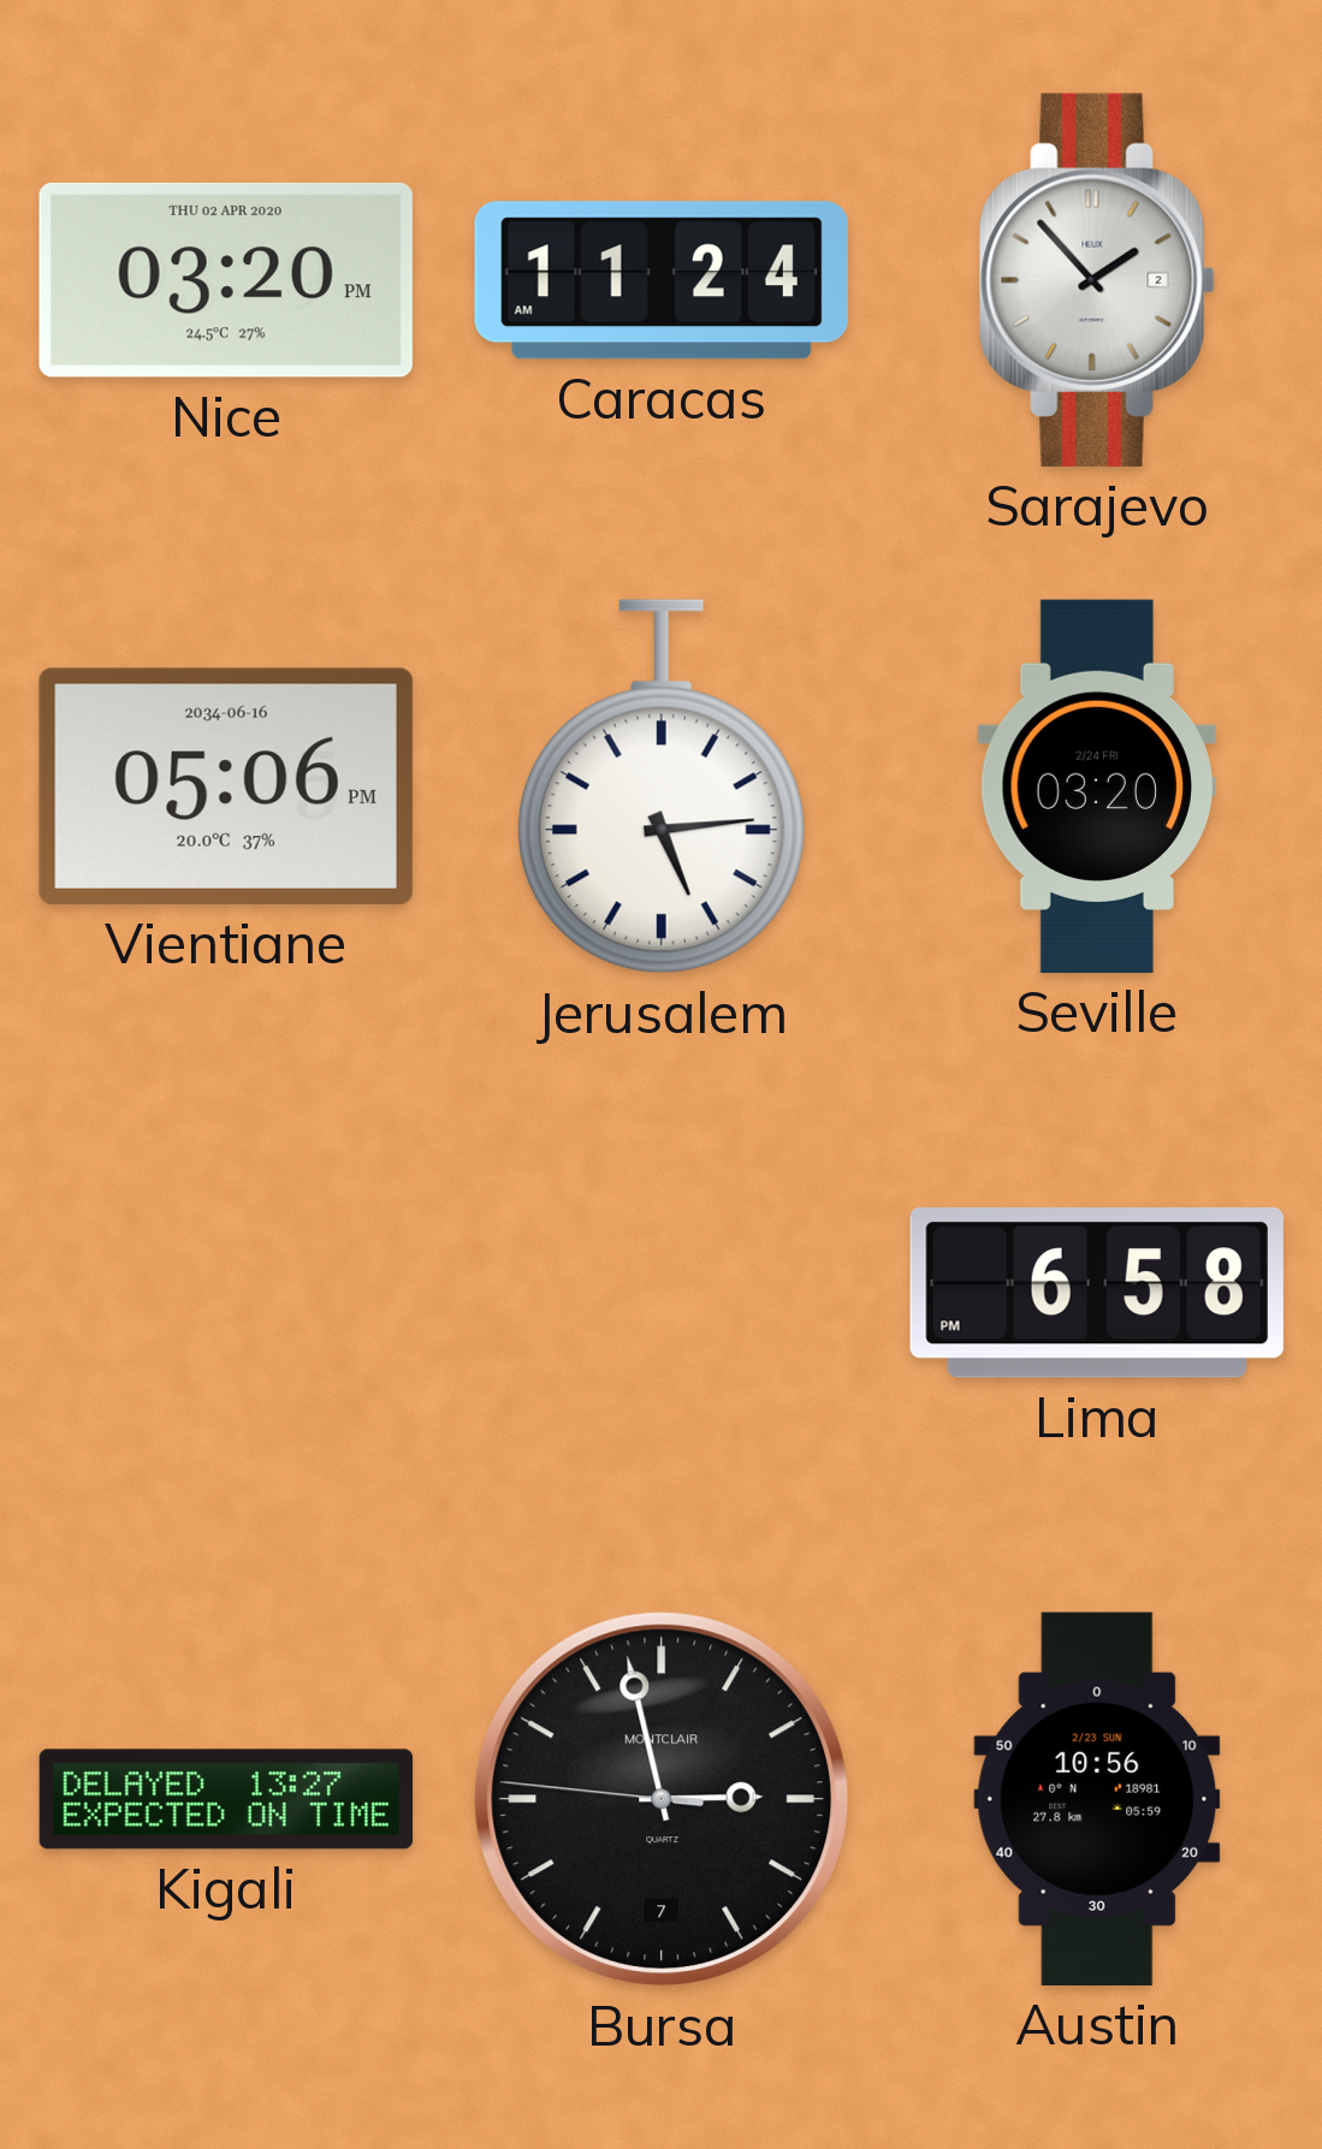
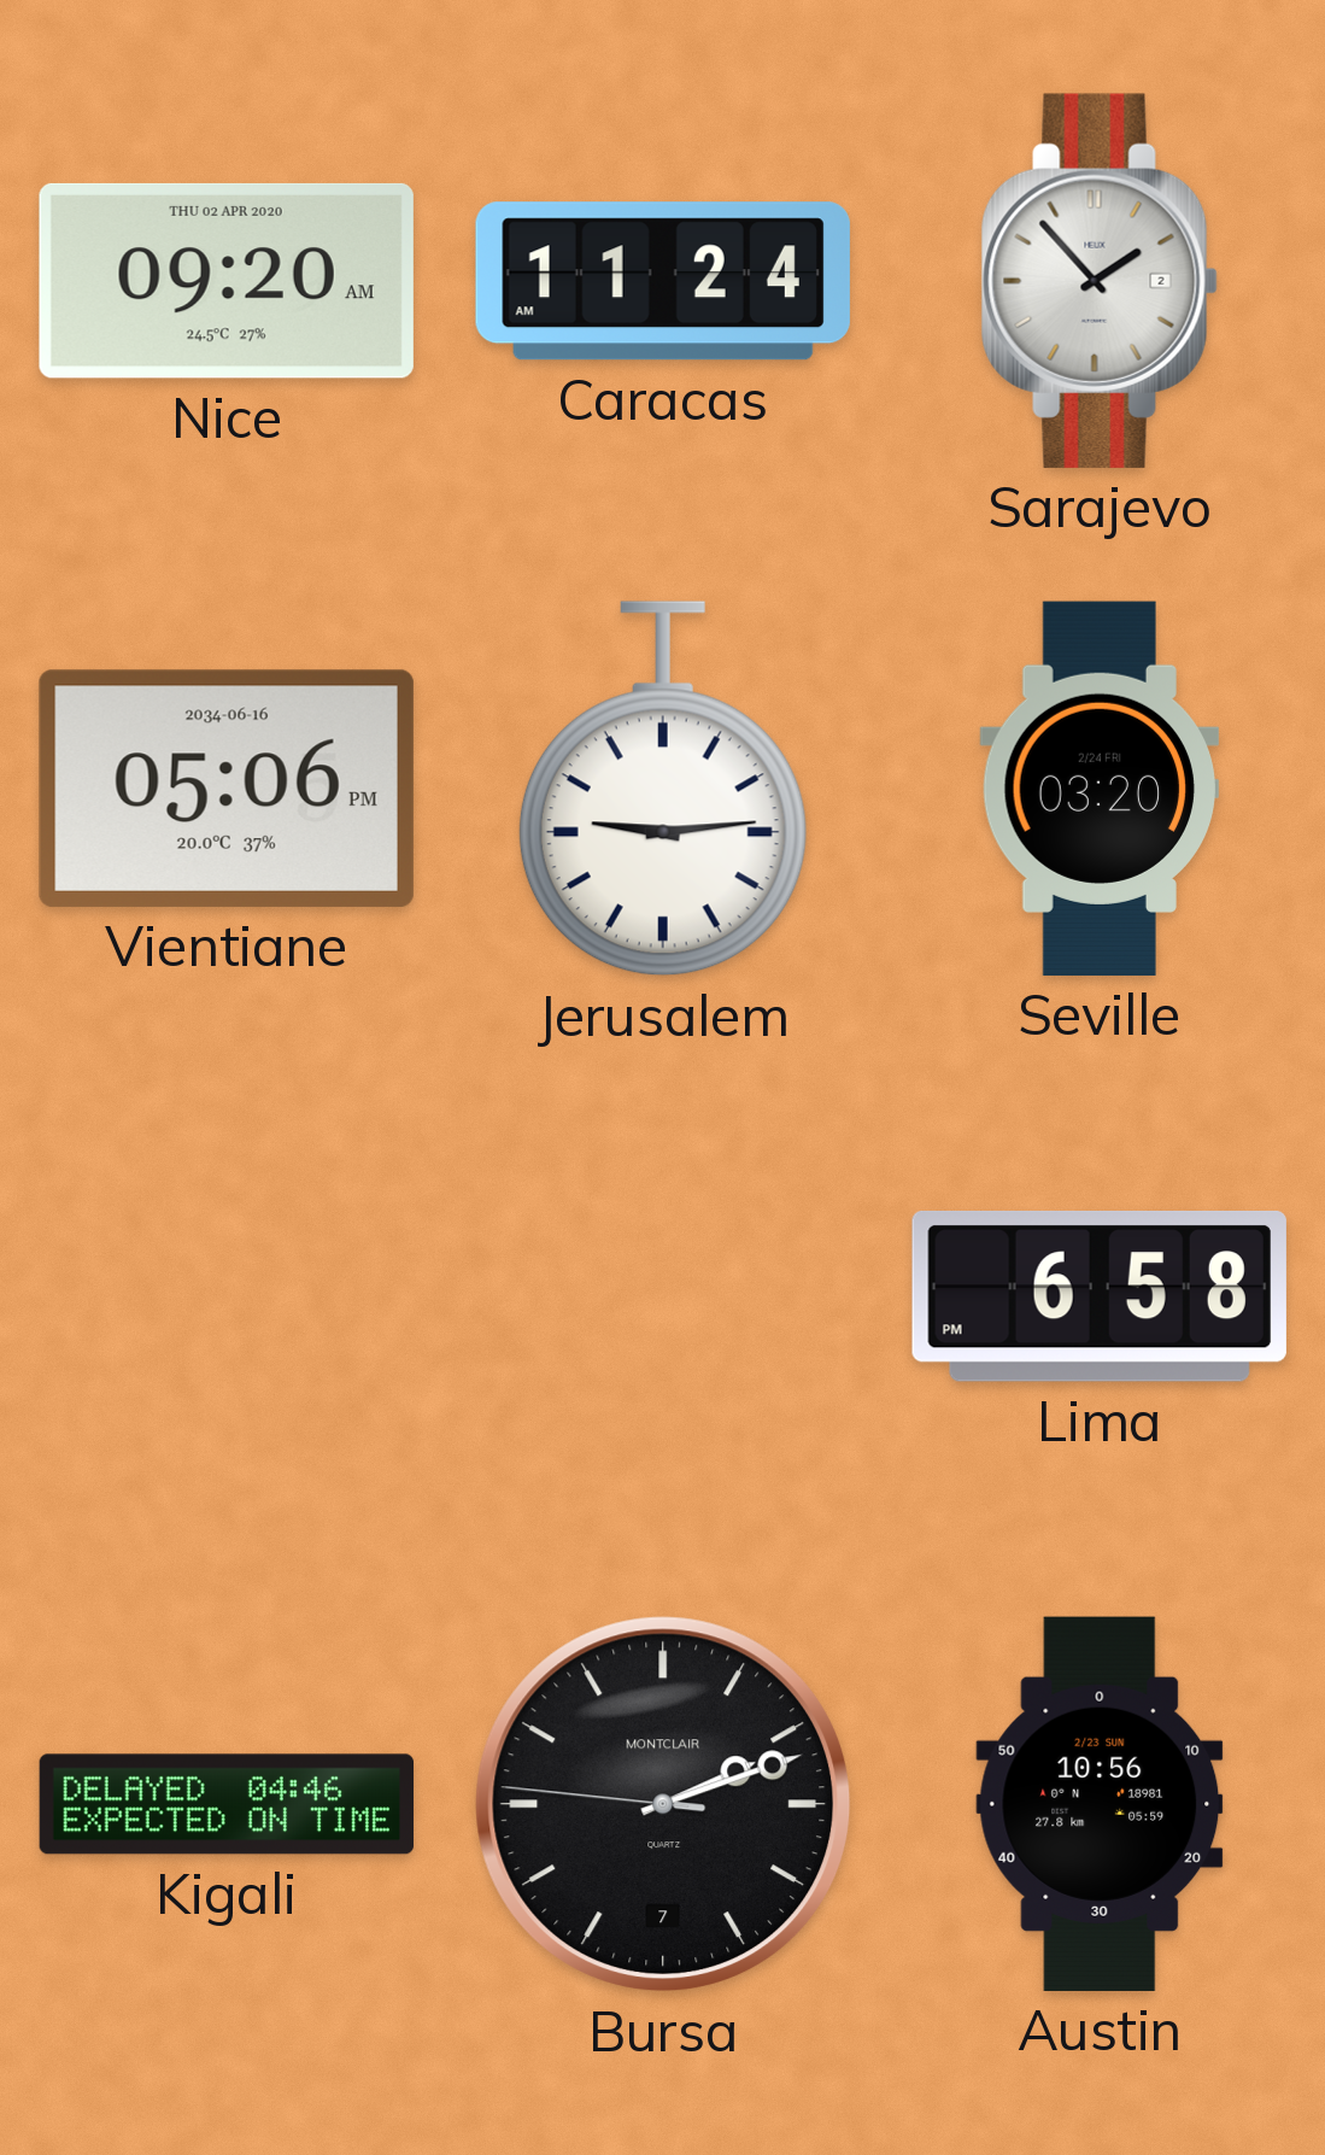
Nice: 03:20 -> 09:20
Jerusalem: 5:14 -> 9:14
Kigali: 13:27 -> 04:46
Bursa: 2:57 -> 2:11
